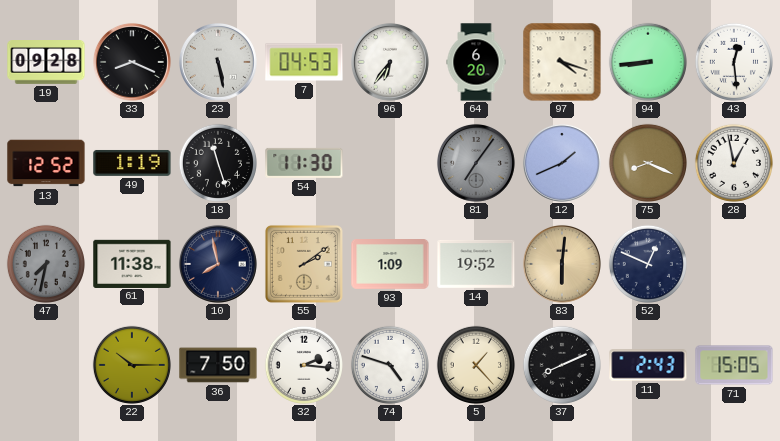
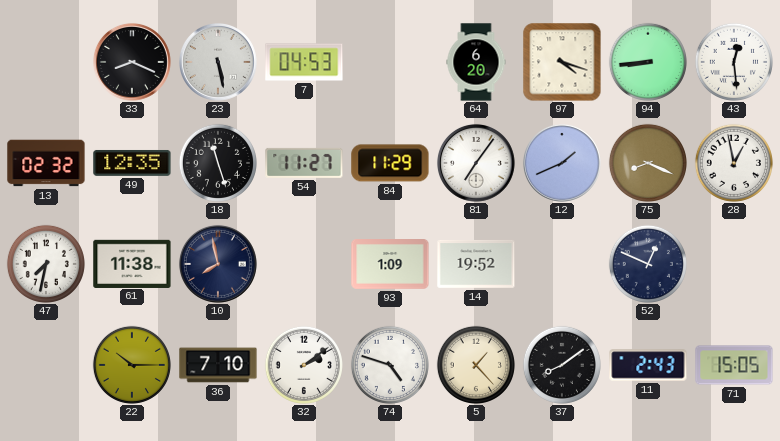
19: 09:28 -> none
96: 6:36 -> none
13: 12:52 -> 02:32
49: 1:19 -> 12:35
54: 11:30 -> 11:27
84: none -> 11:29
81 dial: grey -> white
47 dial: grey -> white
55: 2:09 -> none
83: 6:01 -> none
36: 7:50 -> 7:10
32: 2:16 -> 2:09
37: 8:11 -> 8:09
